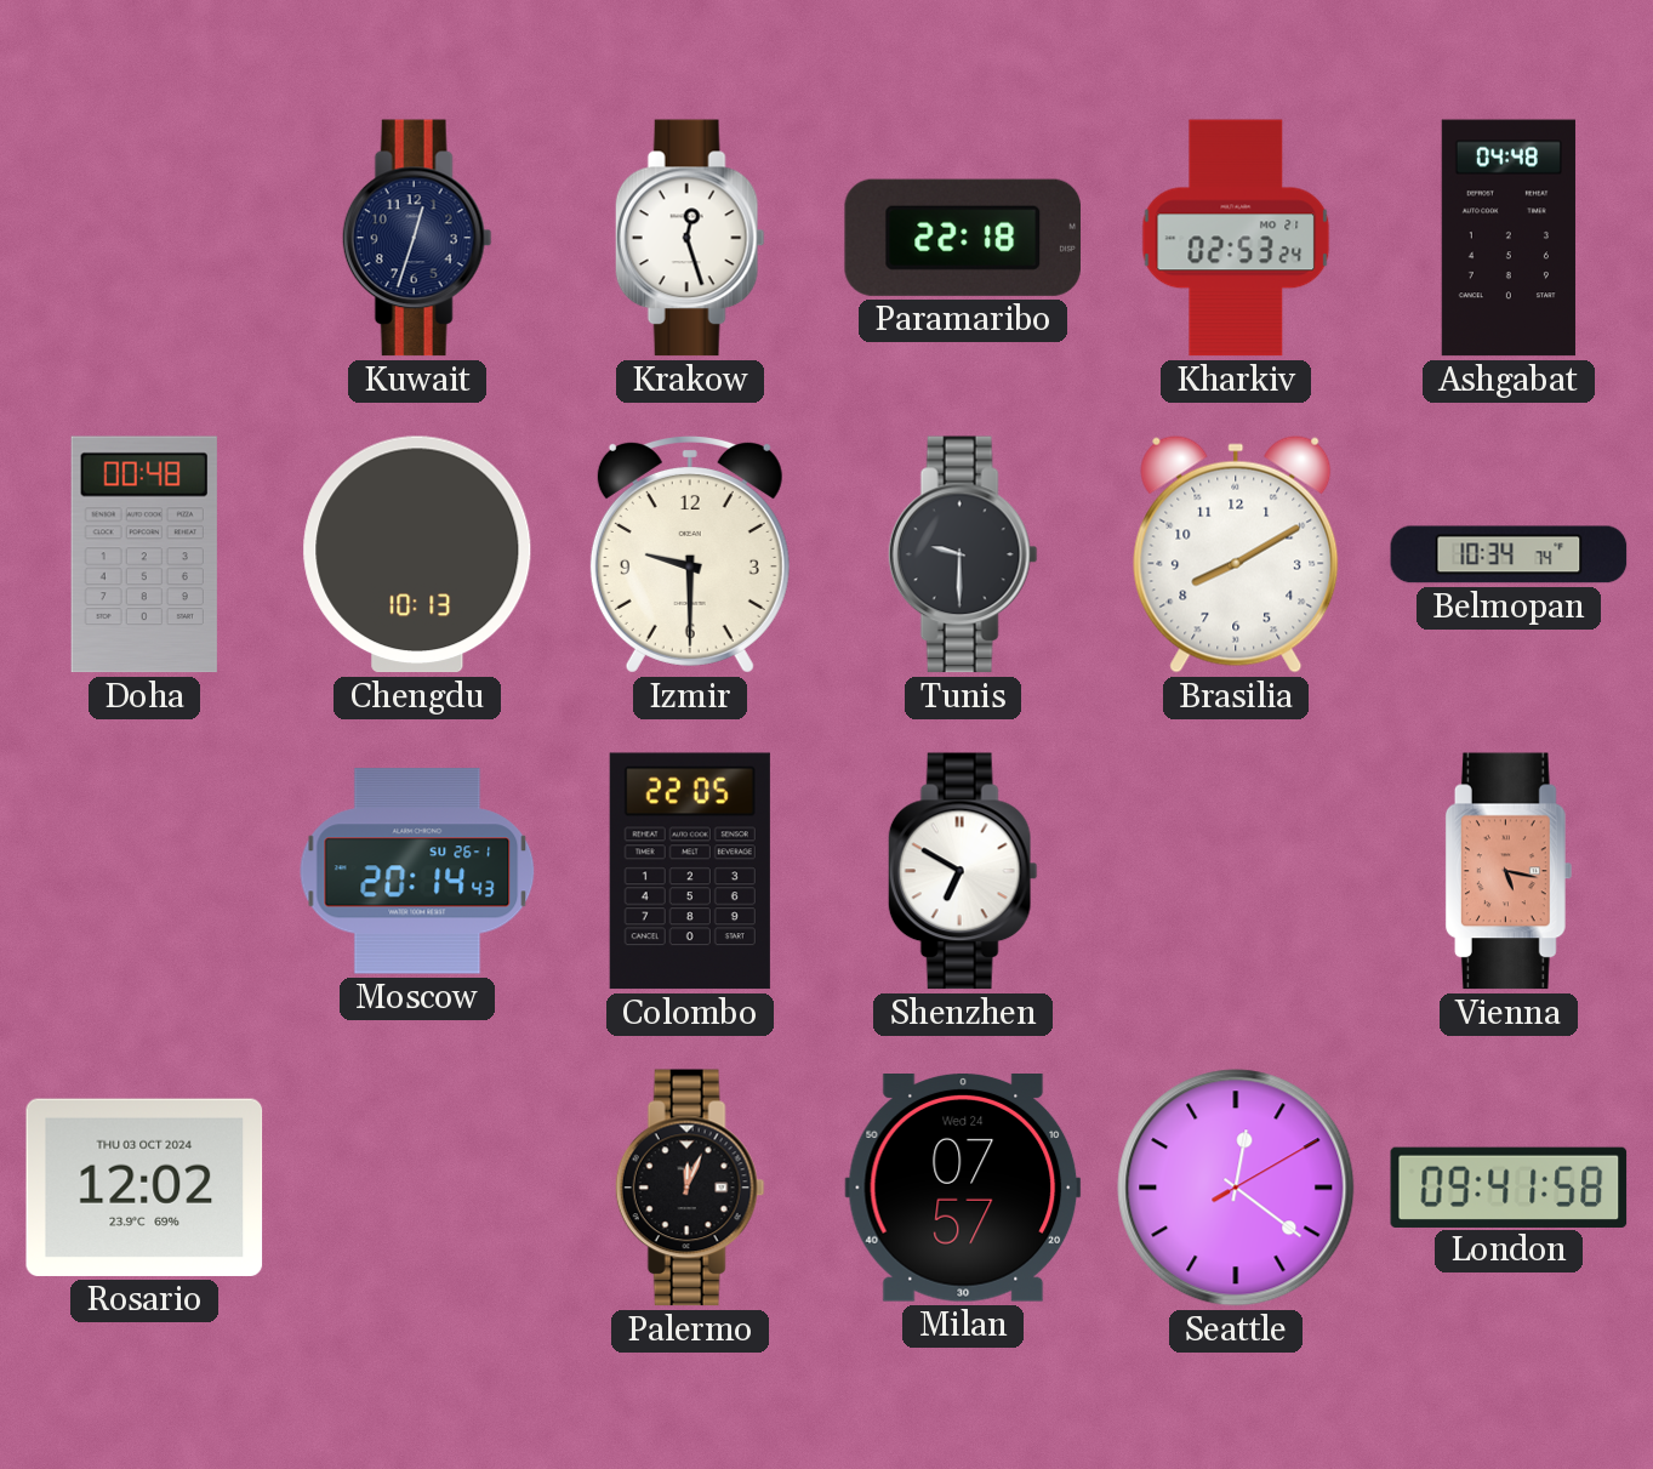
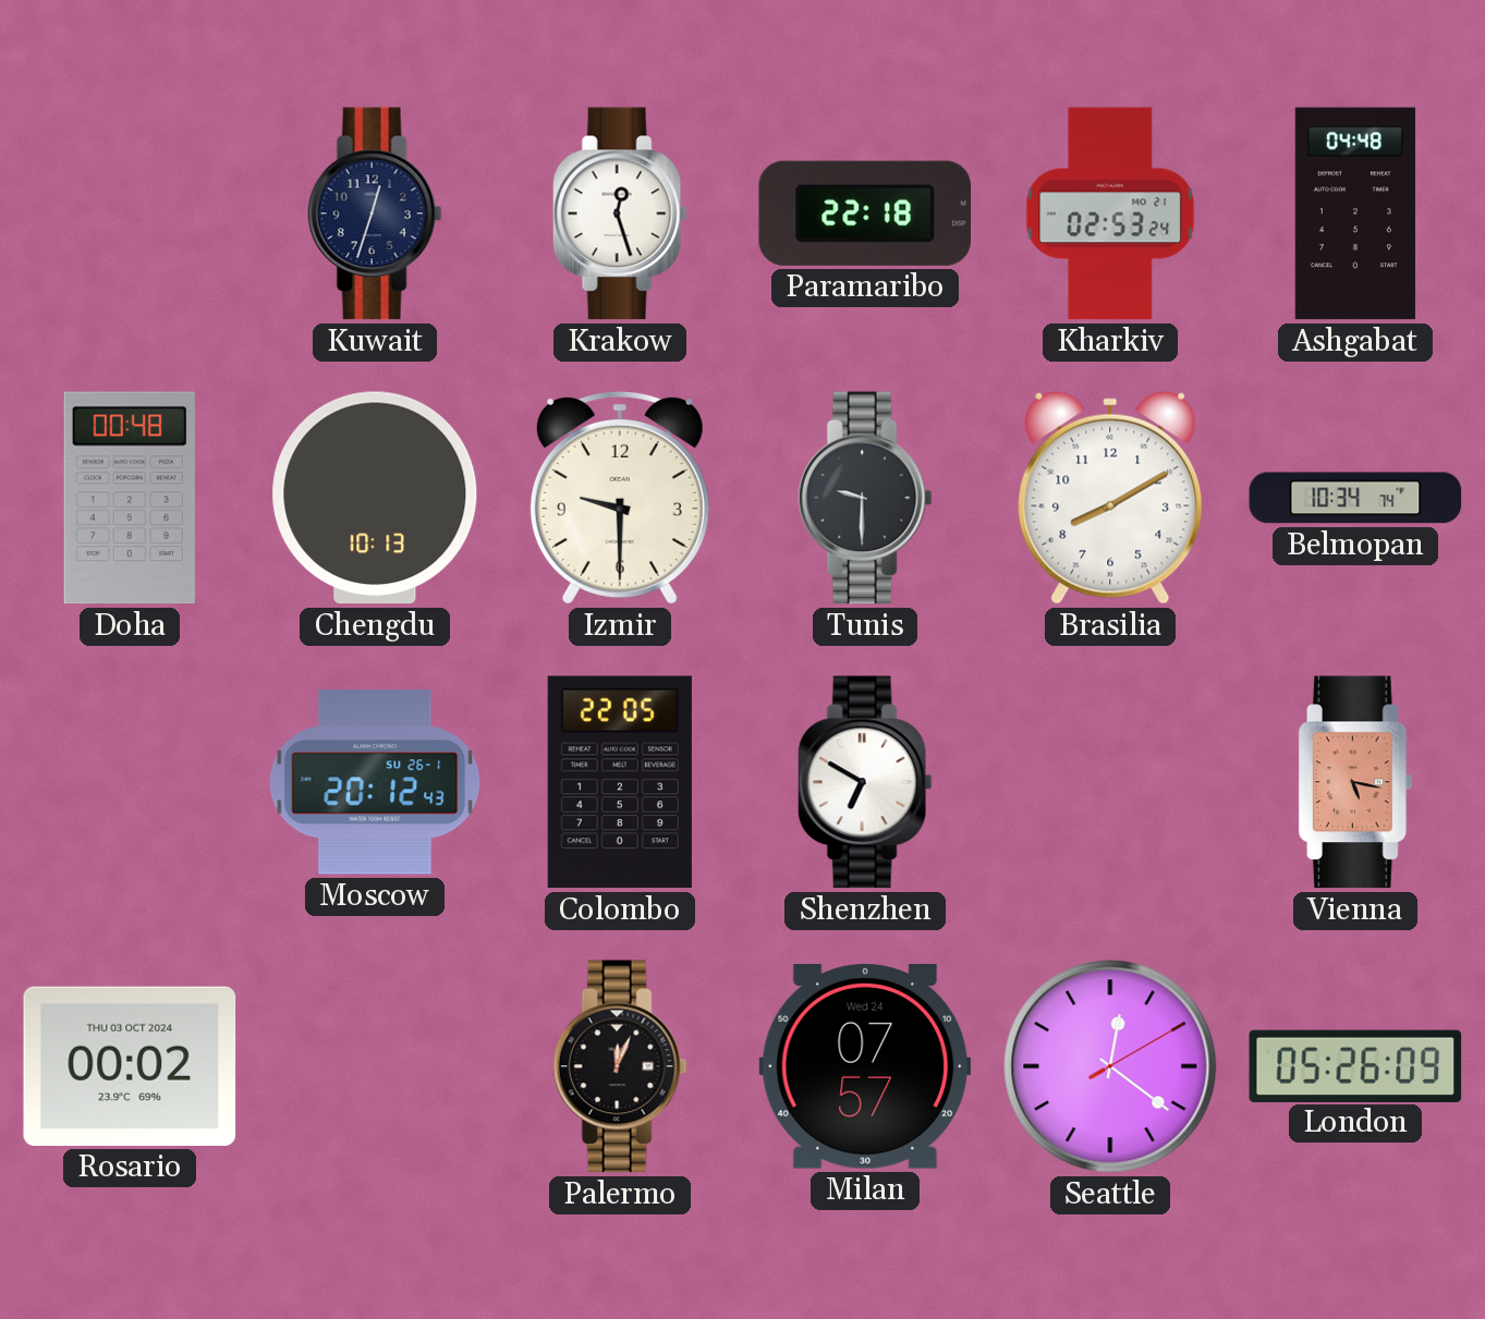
Moscow: 20:14 -> 20:12
Rosario: 12:02 -> 00:02
London: 09:41 -> 05:26
